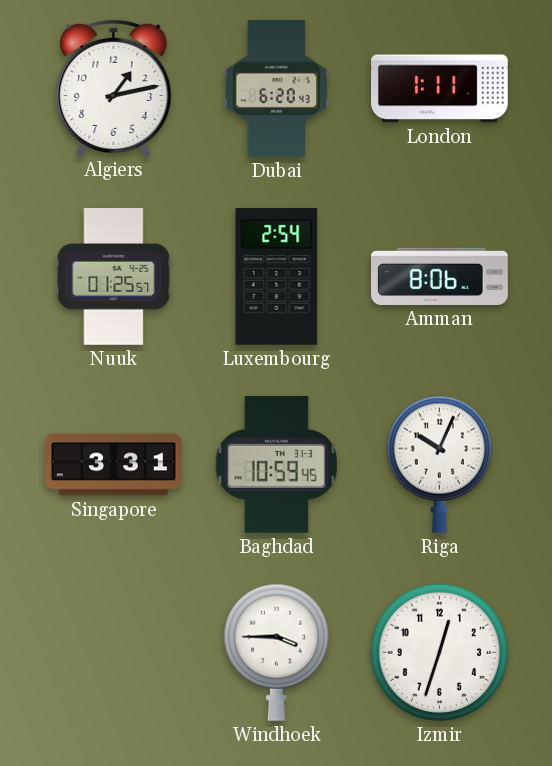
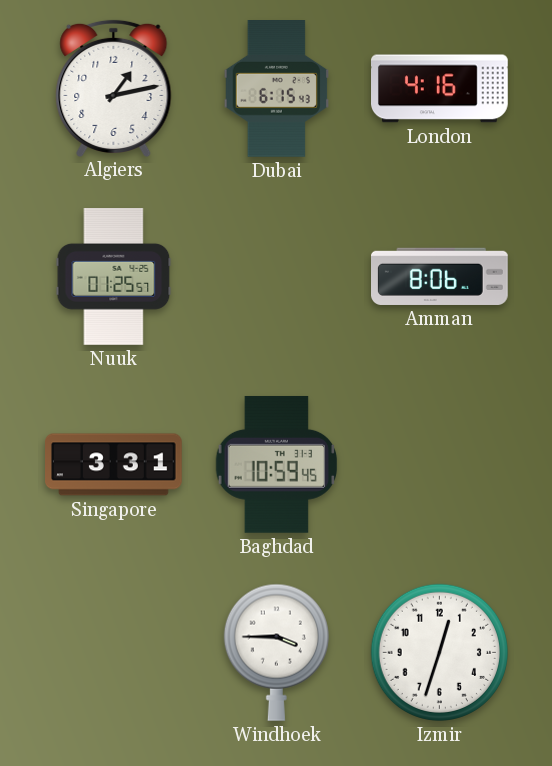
Dubai: 6:20 -> 6:15
London: 1:11 -> 4:16
Luxembourg: 2:54 -> none
Riga: 10:04 -> none
